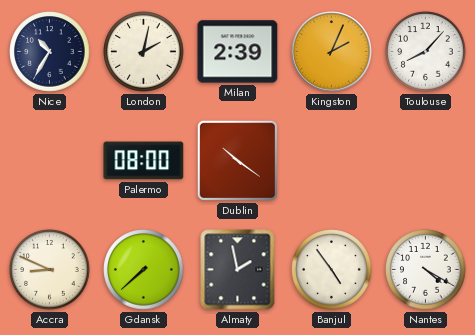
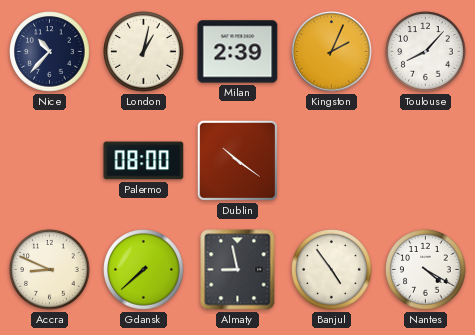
Nice: 10:35 -> 10:37
London: 2:02 -> 1:02
Almaty: 1:58 -> 8:58
